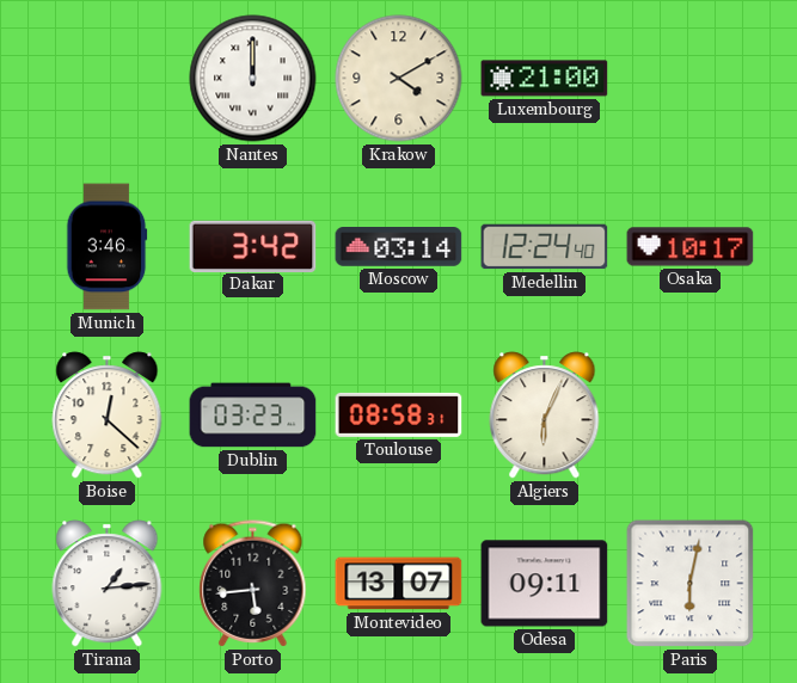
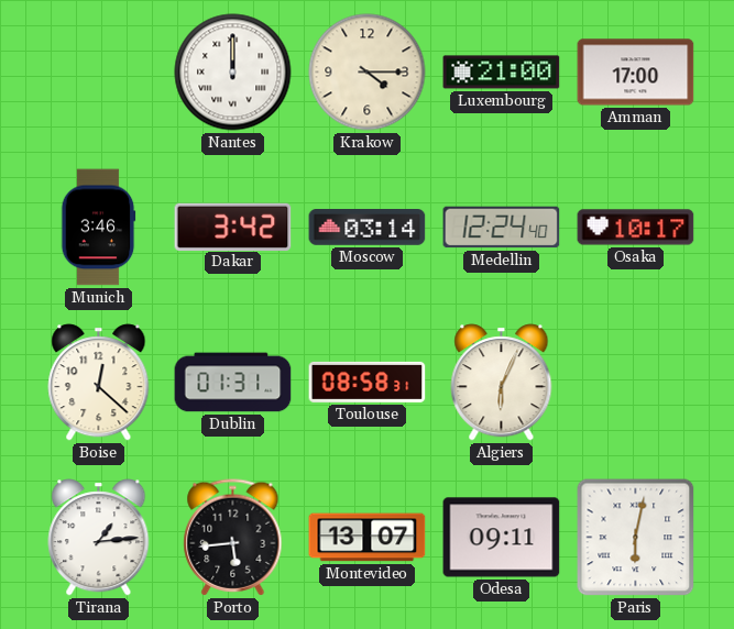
Krakow: 4:10 -> 4:15
Amman: none -> 17:00
Dublin: 03:23 -> 01:31
